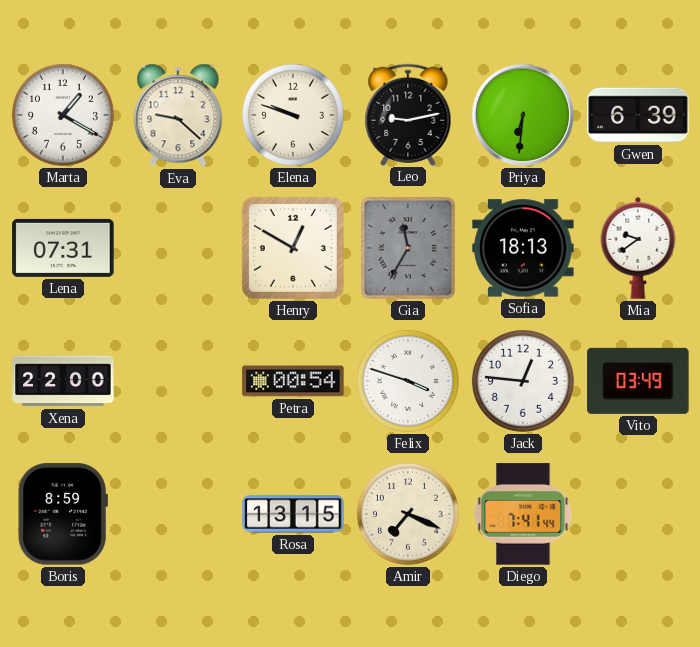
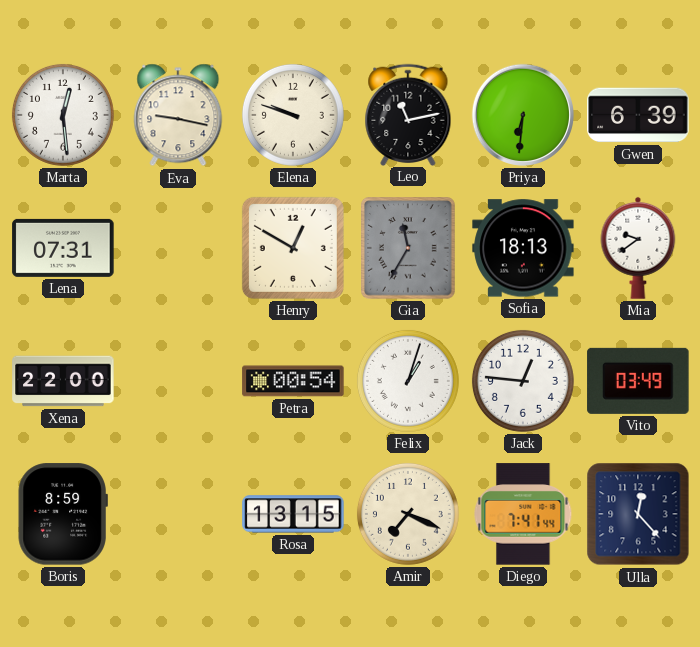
Marta: 1:20 -> 12:29
Eva: 9:22 -> 9:17
Leo: 9:13 -> 11:13
Felix: 3:48 -> 1:03
Ulla: none -> 12:23
